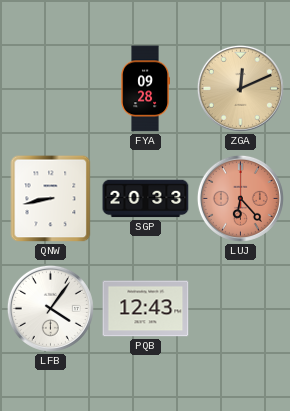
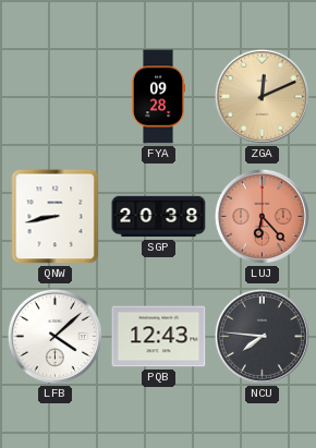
SGP: 20:33 -> 20:38
LFB: 4:06 -> 4:08
NCU: none -> 7:46
